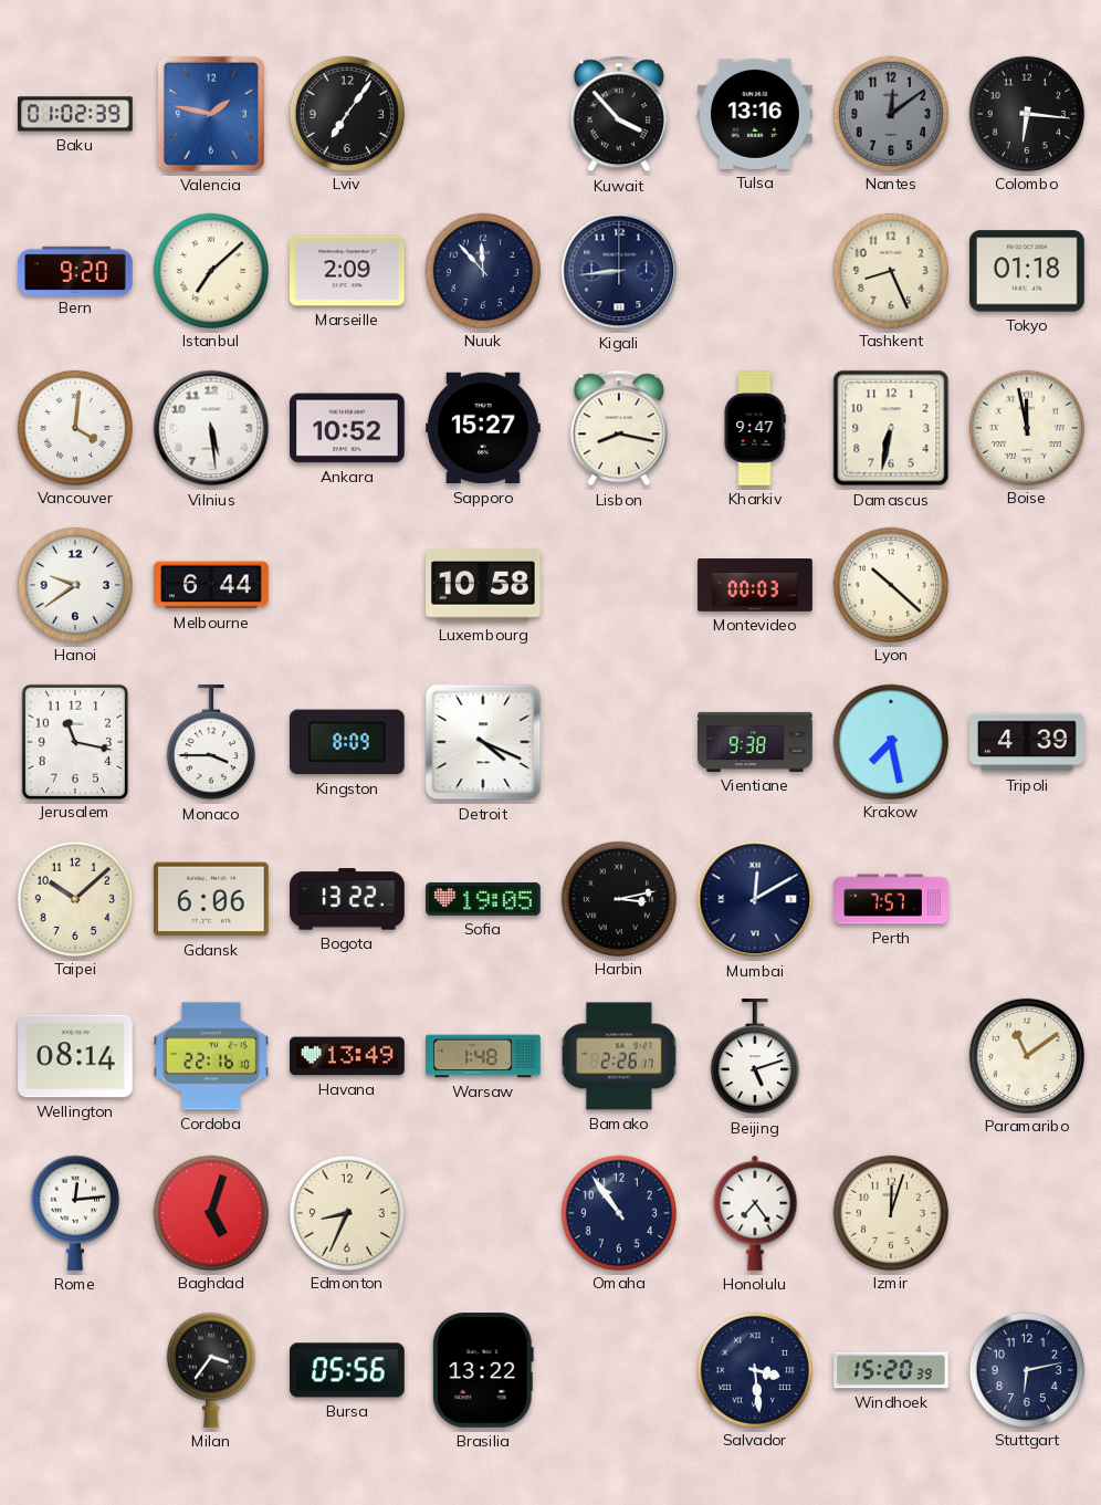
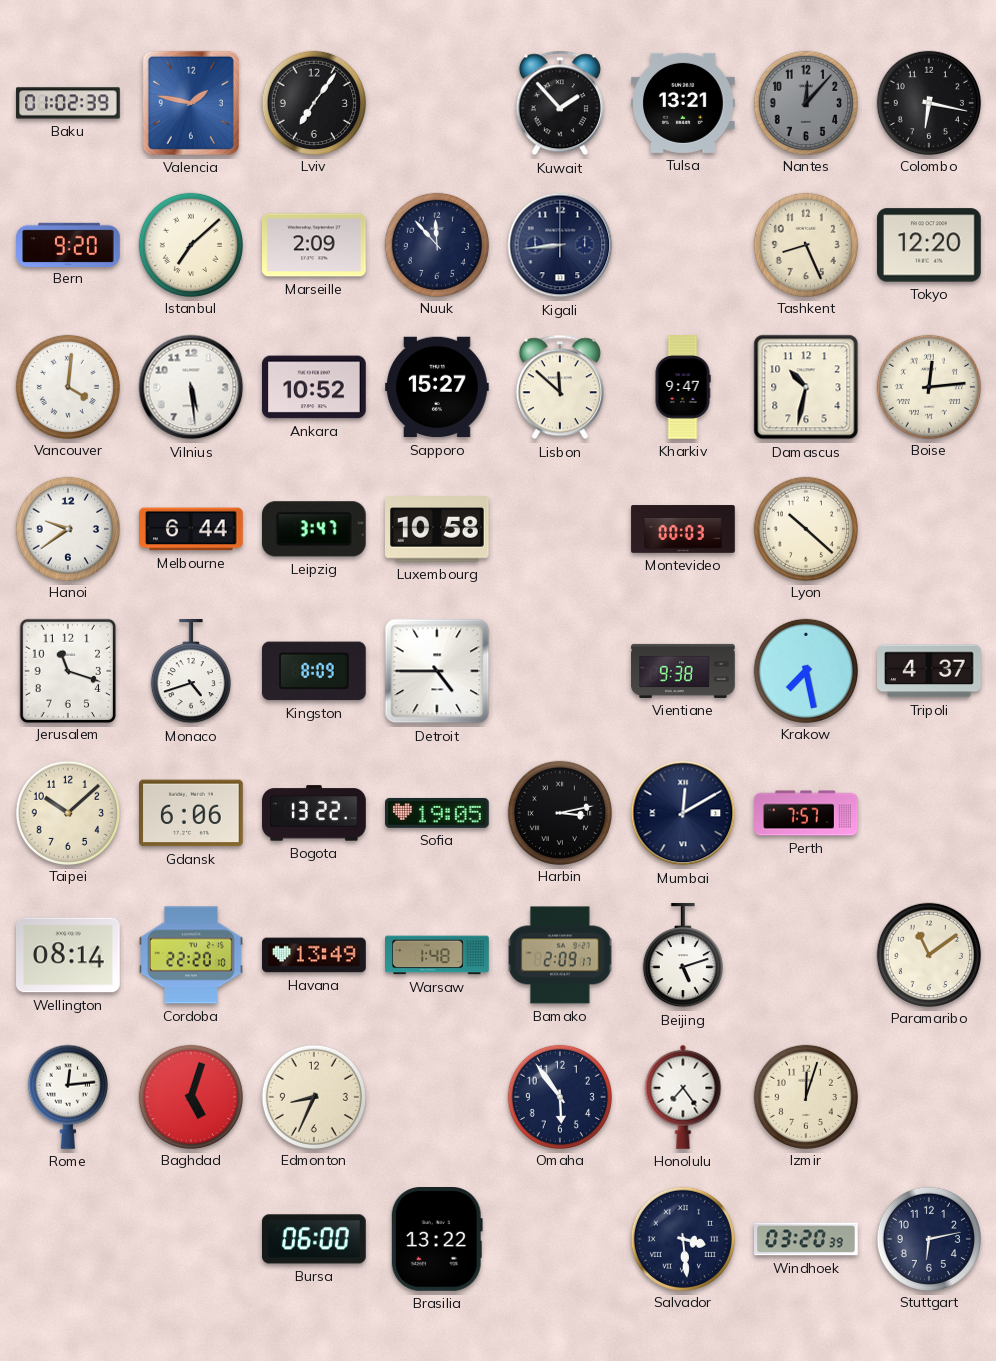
Kuwait: 3:53 -> 1:53
Tulsa: 13:16 -> 13:21
Nantes: 12:09 -> 12:07
Colombo: 6:16 -> 6:17
Tokyo: 01:18 -> 12:20
Lisbon: 8:17 -> 11:52
Damascus: 6:32 -> 10:32
Boise: 11:58 -> 12:14
Leipzig: none -> 3:47
Jerusalem: 11:17 -> 11:18
Monaco: 3:45 -> 4:42
Detroit: 4:19 -> 4:45
Tripoli: 4:39 -> 4:37
Cordoba: 22:16 -> 22:20
Bamako: 2:26 -> 2:09
Omaha: 10:54 -> 5:54
Milan: 3:36 -> none
Bursa: 05:56 -> 06:00
Windhoek: 15:20 -> 03:20
